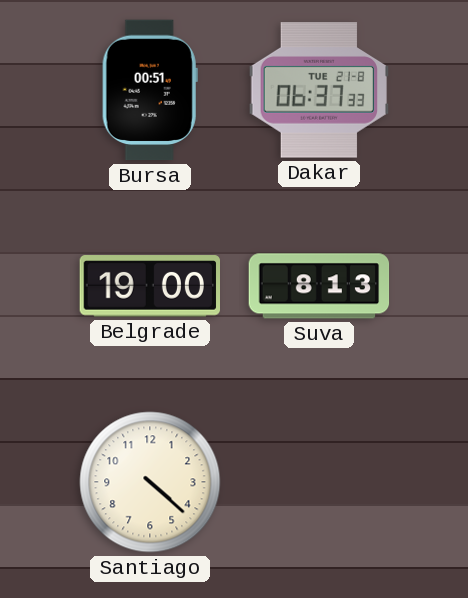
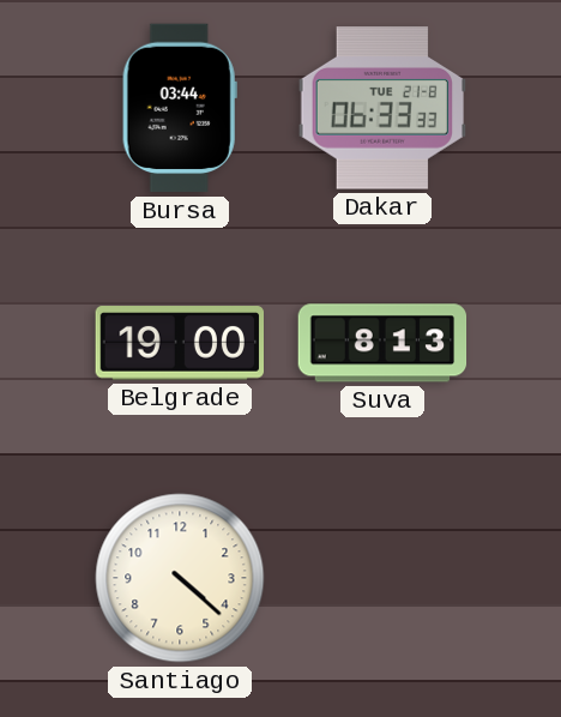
Bursa: 00:51 -> 03:44
Dakar: 06:37 -> 06:33
